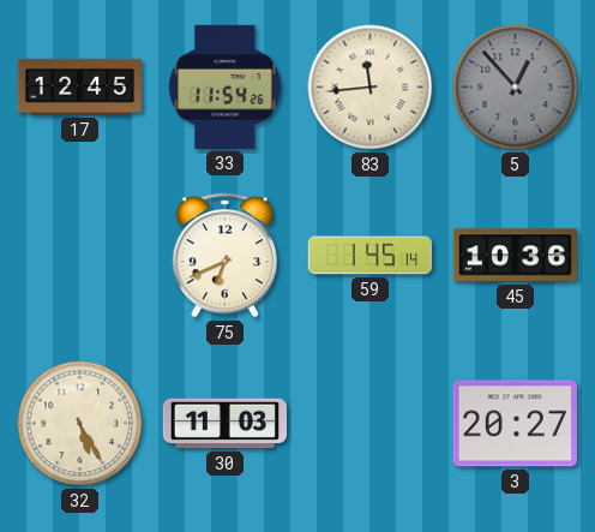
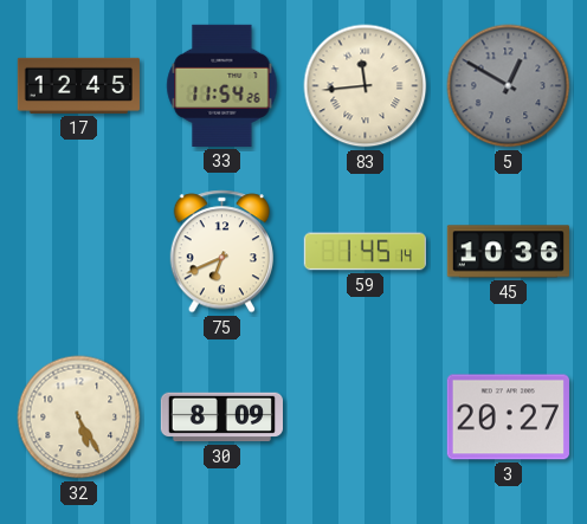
5: 12:53 -> 12:50
30: 11:03 -> 8:09
